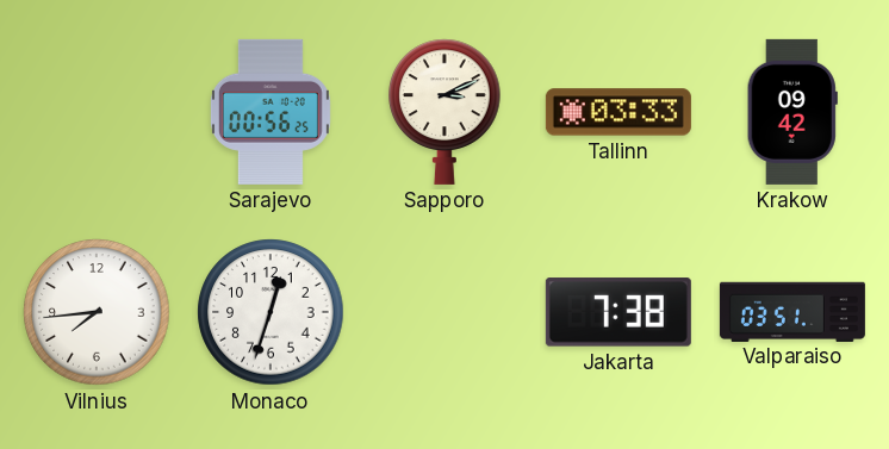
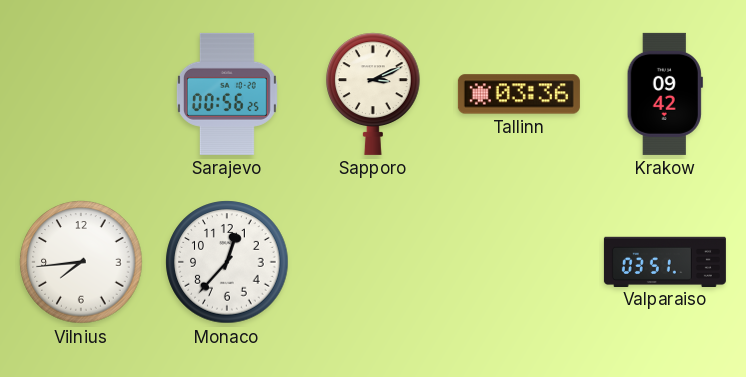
Tallinn: 03:33 -> 03:36
Monaco: 12:33 -> 12:37
Jakarta: 7:38 -> none
